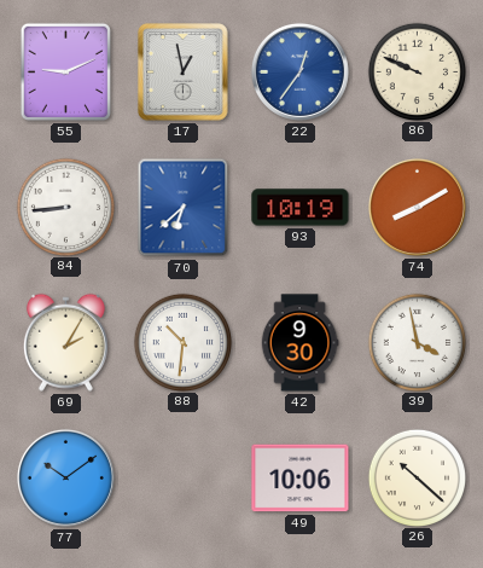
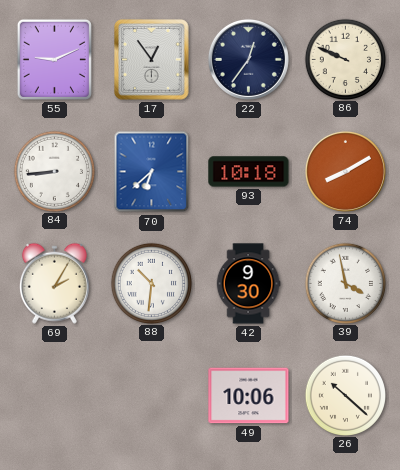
17: 12:58 -> 12:54
22 dial: blue -> navy
93: 10:19 -> 10:18
77: 10:09 -> none
